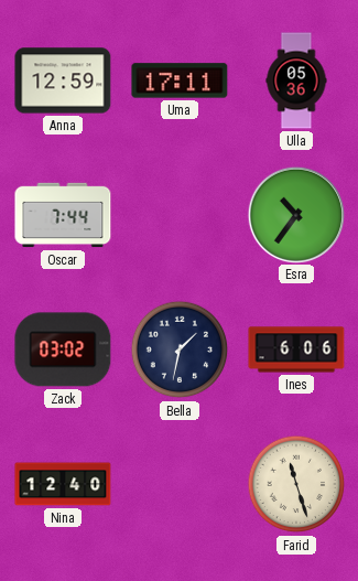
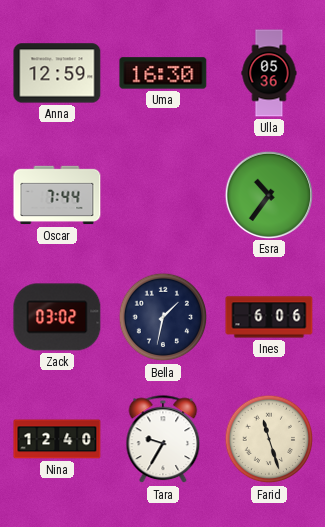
Uma: 17:11 -> 16:30
Tara: none -> 9:35
